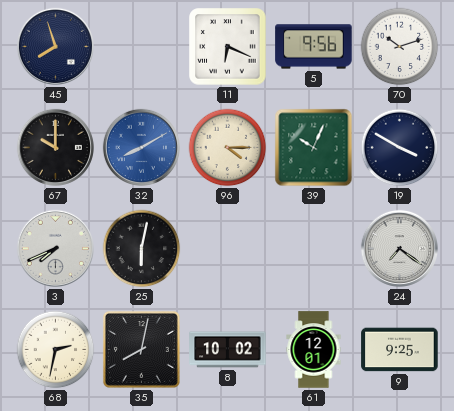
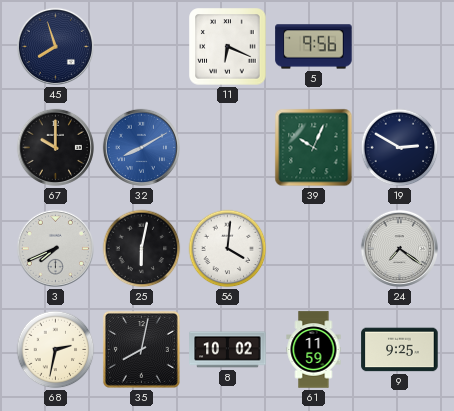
70: 10:12 -> none
96: 4:15 -> none
19: 3:50 -> 2:50
56: none -> 4:01
61: 12:01 -> 11:59
